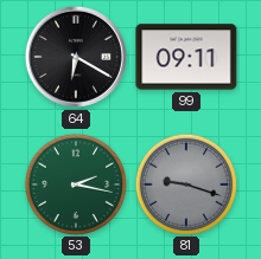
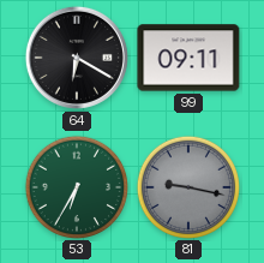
53: 2:17 -> 6:35
81: 9:18 -> 9:17
